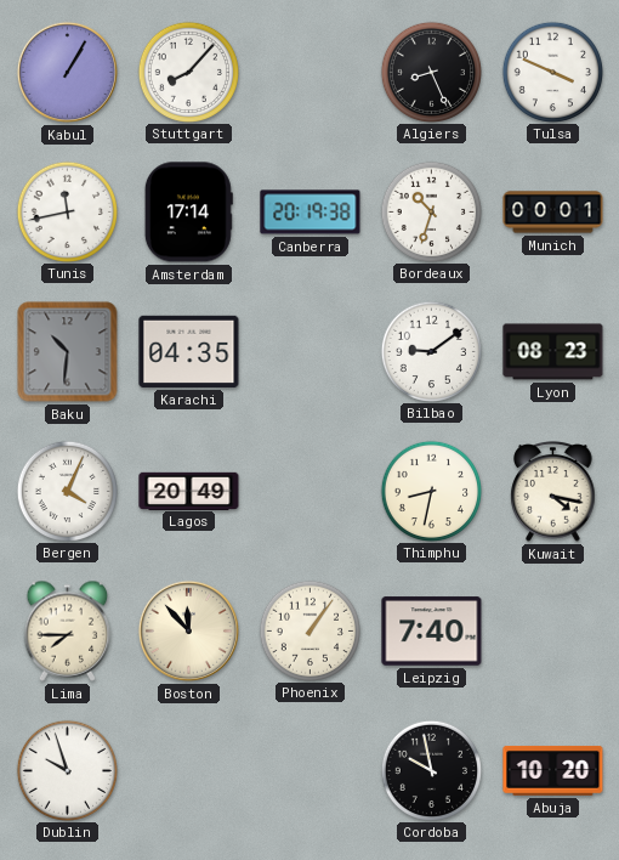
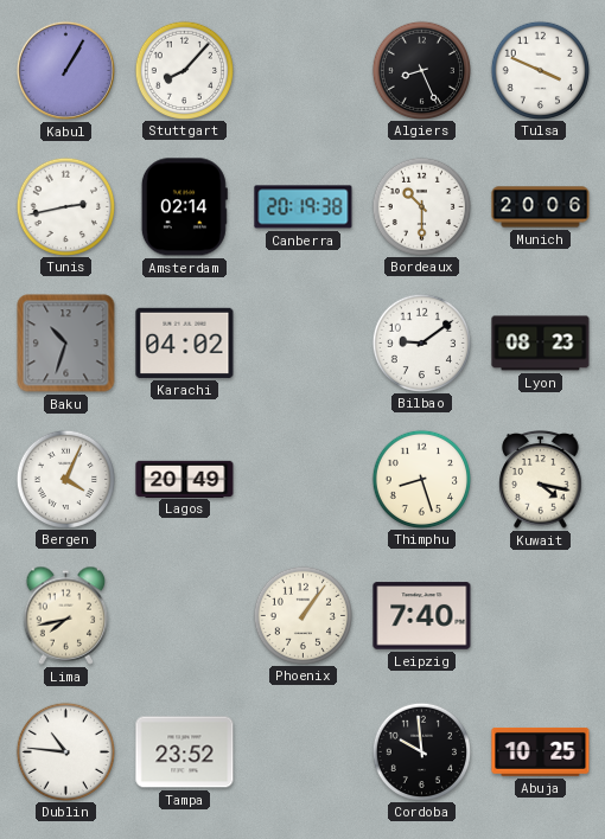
Tunis: 11:43 -> 2:43
Amsterdam: 17:14 -> 02:14
Bordeaux: 10:33 -> 10:30
Munich: 00:01 -> 20:06
Baku: 10:31 -> 10:33
Karachi: 04:35 -> 04:02
Thimphu: 8:32 -> 8:27
Lima: 7:45 -> 7:43
Boston: 11:53 -> none
Dublin: 9:57 -> 10:46
Tampa: none -> 23:52
Cordoba: 9:58 -> 9:59
Abuja: 10:20 -> 10:25
